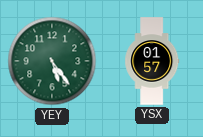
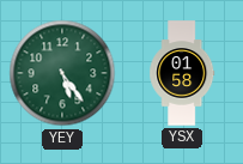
YSX: 01:57 -> 01:58
